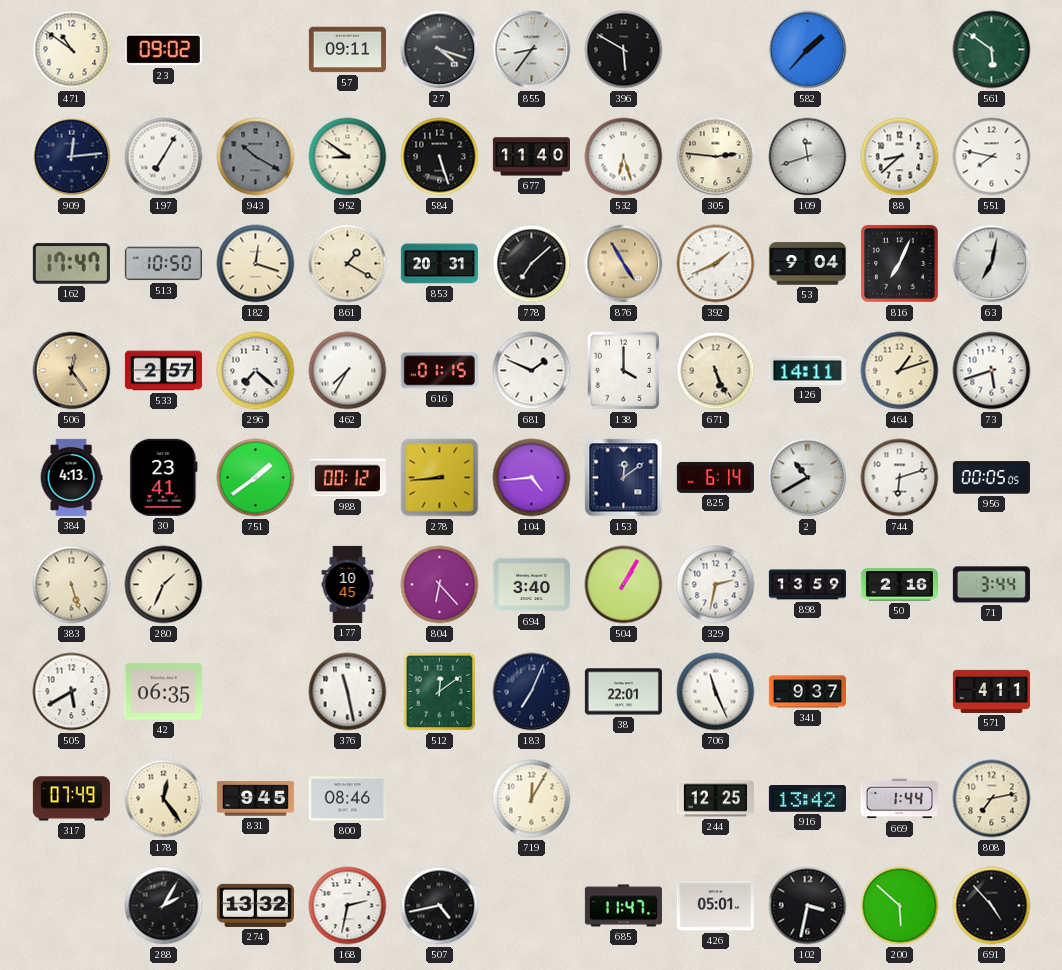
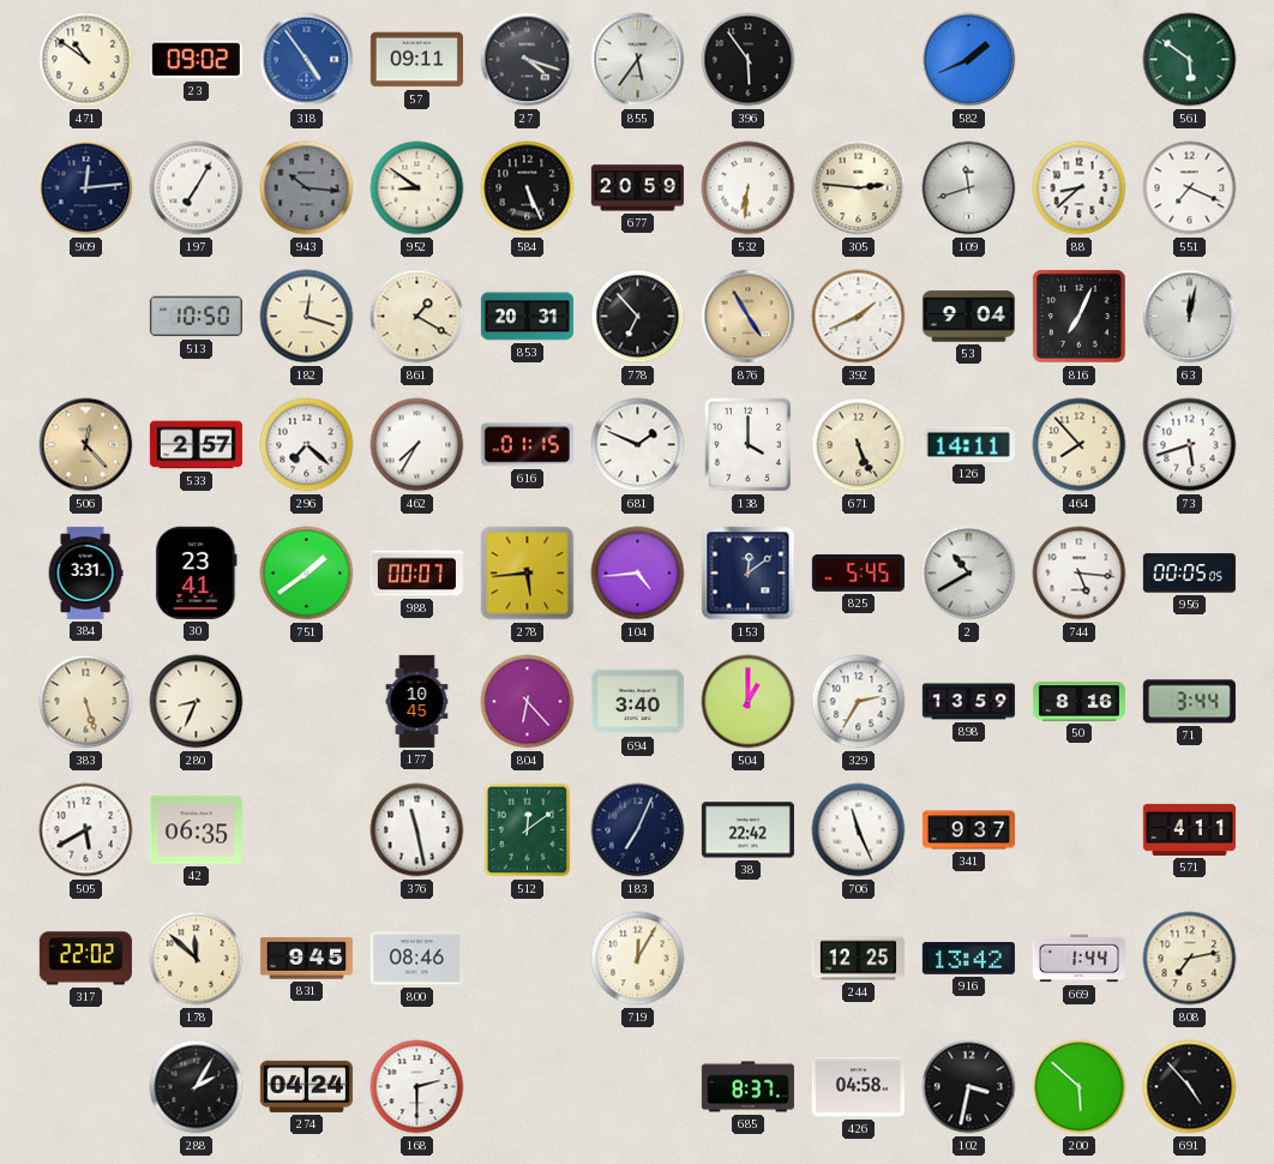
318: none -> 4:54
855: 8:36 -> 5:36
396: 5:50 -> 5:54
582: 1:37 -> 1:41
943: 10:20 -> 10:16
584: 5:27 -> 5:26
677: 11:40 -> 20:59
532: 6:27 -> 6:31
551: 7:47 -> 7:19
162: 17:47 -> none
778: 7:08 -> 6:53
63: 7:02 -> 12:02
506: 12:24 -> 12:23
464: 1:12 -> 7:53
384: 4:13 -> 3:31
988: 00:12 -> 00:07
278: 8:44 -> 5:44
825: 6:14 -> 5:45
744: 6:12 -> 5:16
280: 1:34 -> 8:34
504: 1:05 -> 1:00
329: 2:32 -> 2:35
50: 2:16 -> 8:16
38: 22:01 -> 22:42
317: 07:49 -> 22:02
178: 12:24 -> 11:52
274: 13:32 -> 04:24
168: 2:32 -> 2:30
507: 4:43 -> none
685: 11:47 -> 8:37
426: 05:01 -> 04:58
